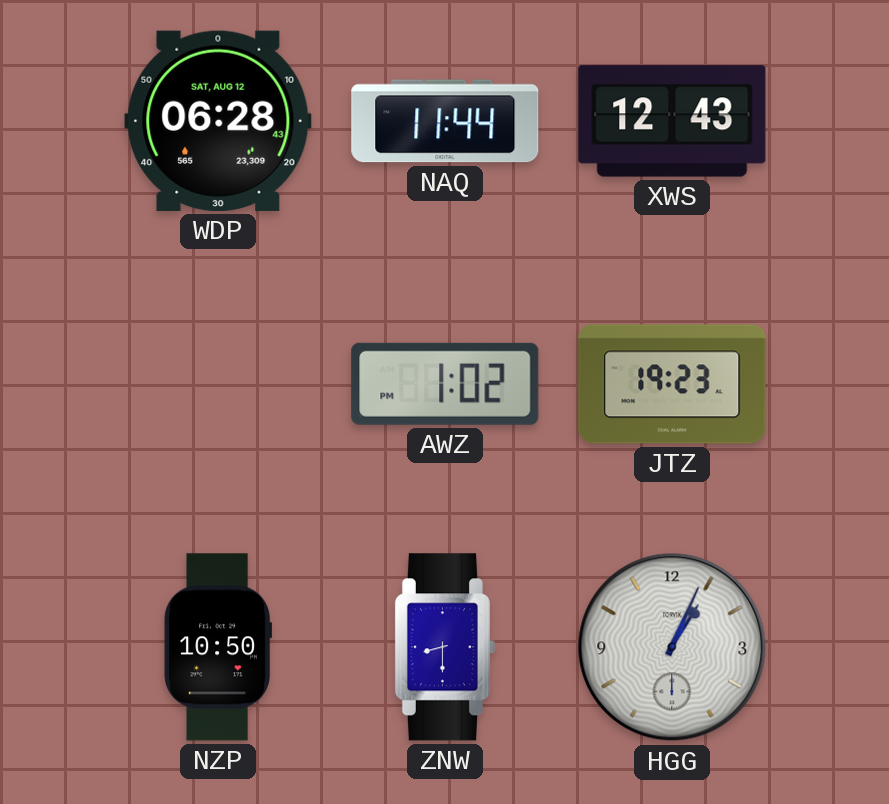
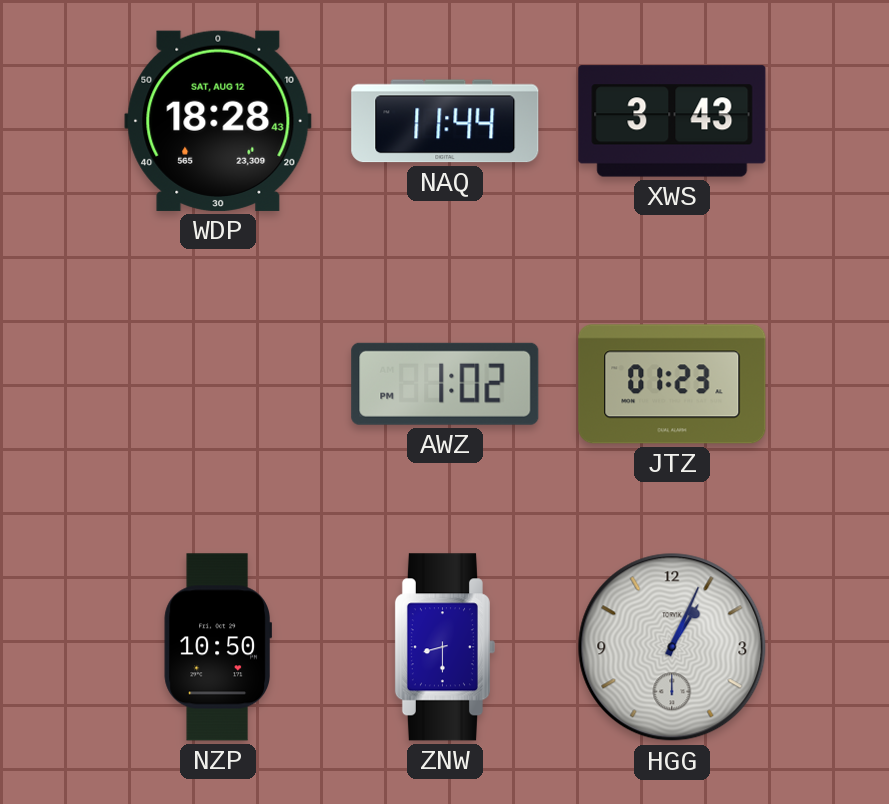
WDP: 06:28 -> 18:28
XWS: 12:43 -> 3:43
JTZ: 19:23 -> 01:23
